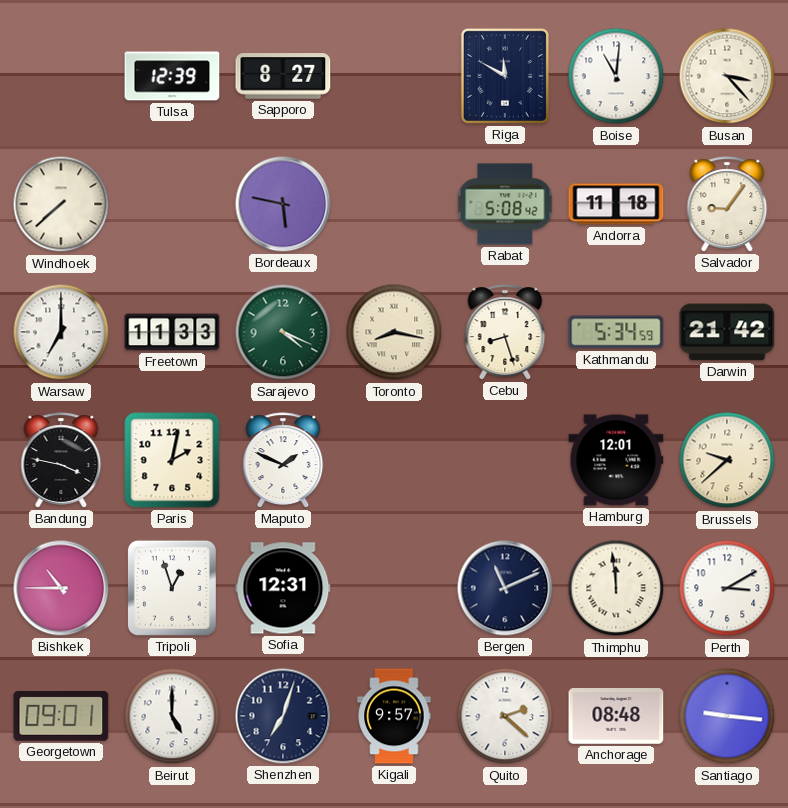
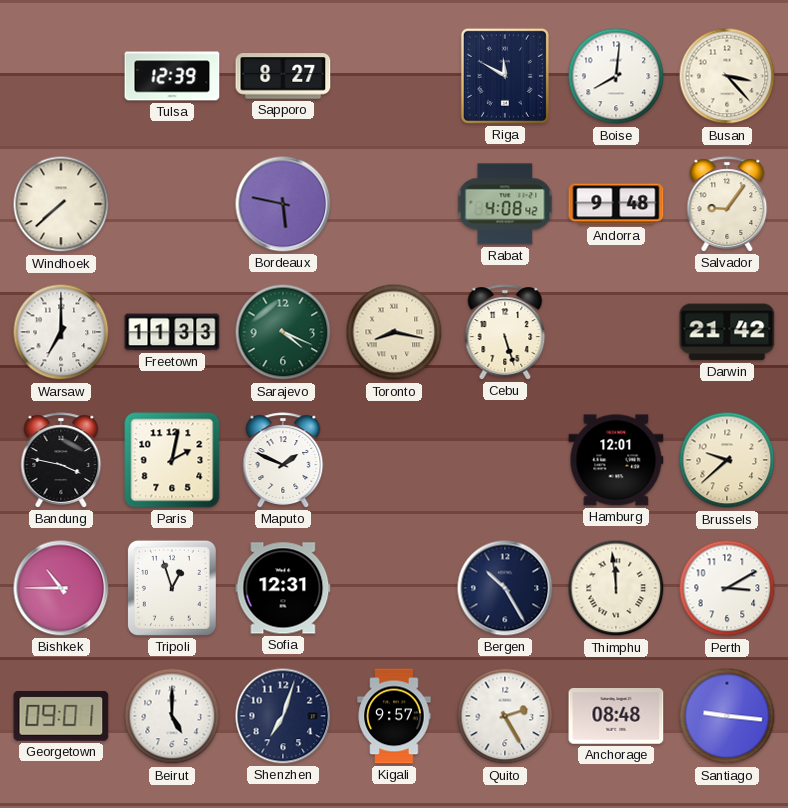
Boise: 11:01 -> 8:01
Rabat: 5:08 -> 4:08
Andorra: 11:18 -> 9:48
Cebu: 8:27 -> 5:27
Kathmandu: 5:34 -> none
Bergen: 11:11 -> 10:25
Quito: 2:22 -> 2:25
